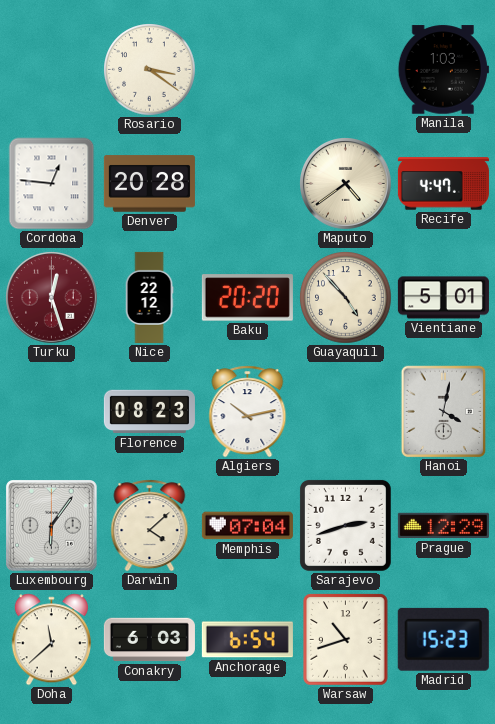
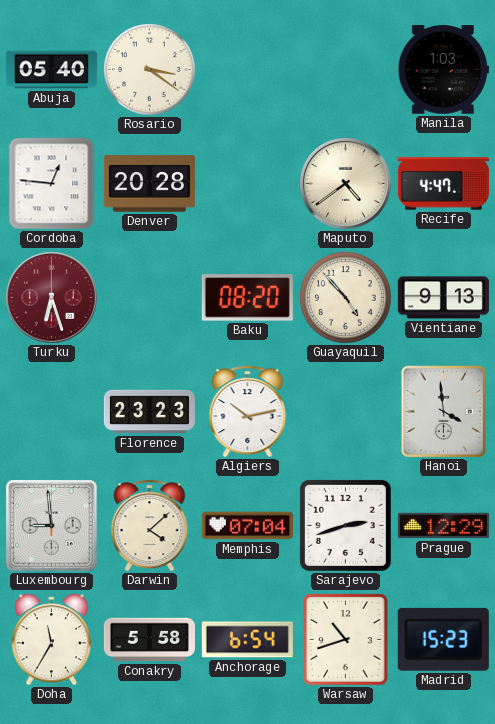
Abuja: none -> 05:40
Turku: 12:27 -> 6:27
Nice: 22:12 -> none
Baku: 20:20 -> 08:20
Vientiane: 5:01 -> 9:13
Florence: 08:23 -> 23:23
Hanoi: 4:02 -> 3:59
Luxembourg: 6:06 -> 8:59
Doha: 11:38 -> 11:35
Conakry: 6:03 -> 5:58
